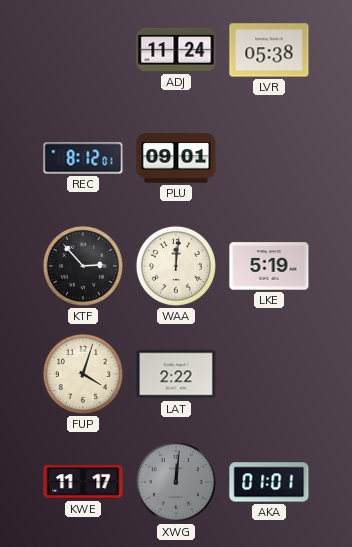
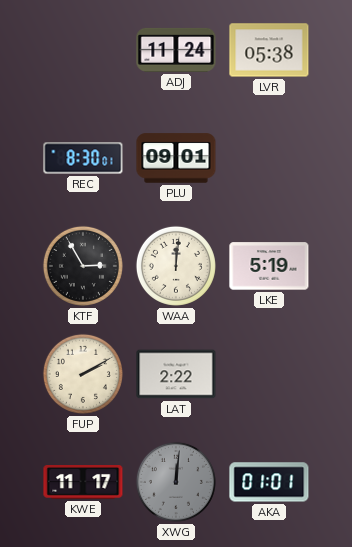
REC: 8:12 -> 8:30
KTF: 2:53 -> 2:55
FUP: 4:03 -> 2:10
